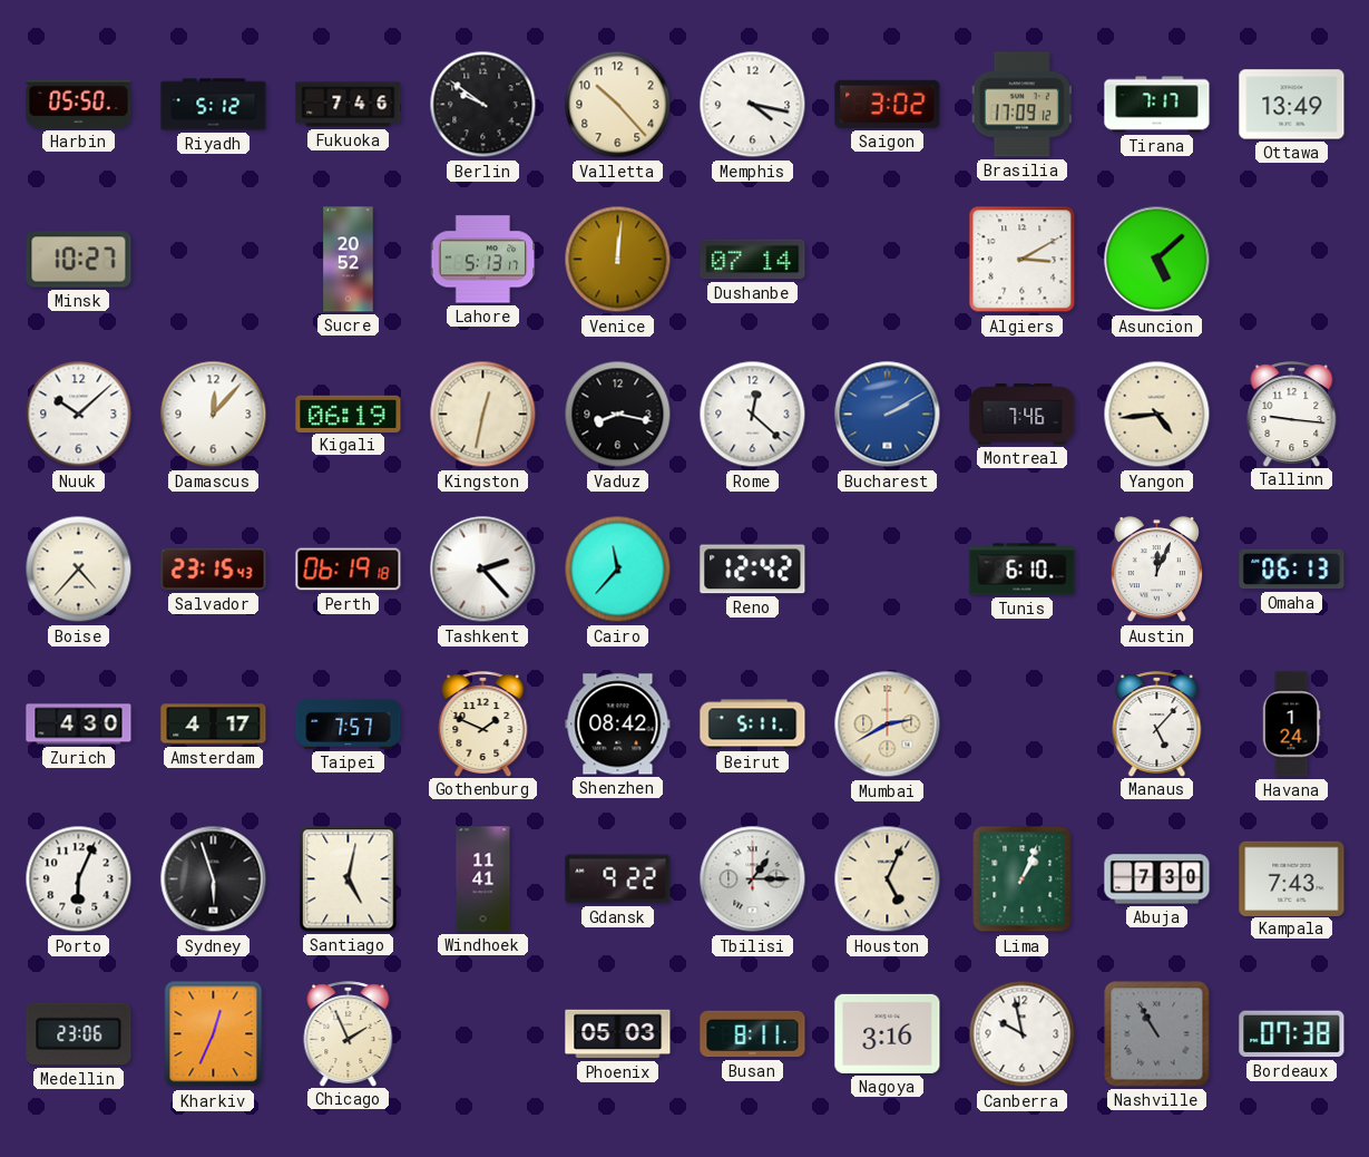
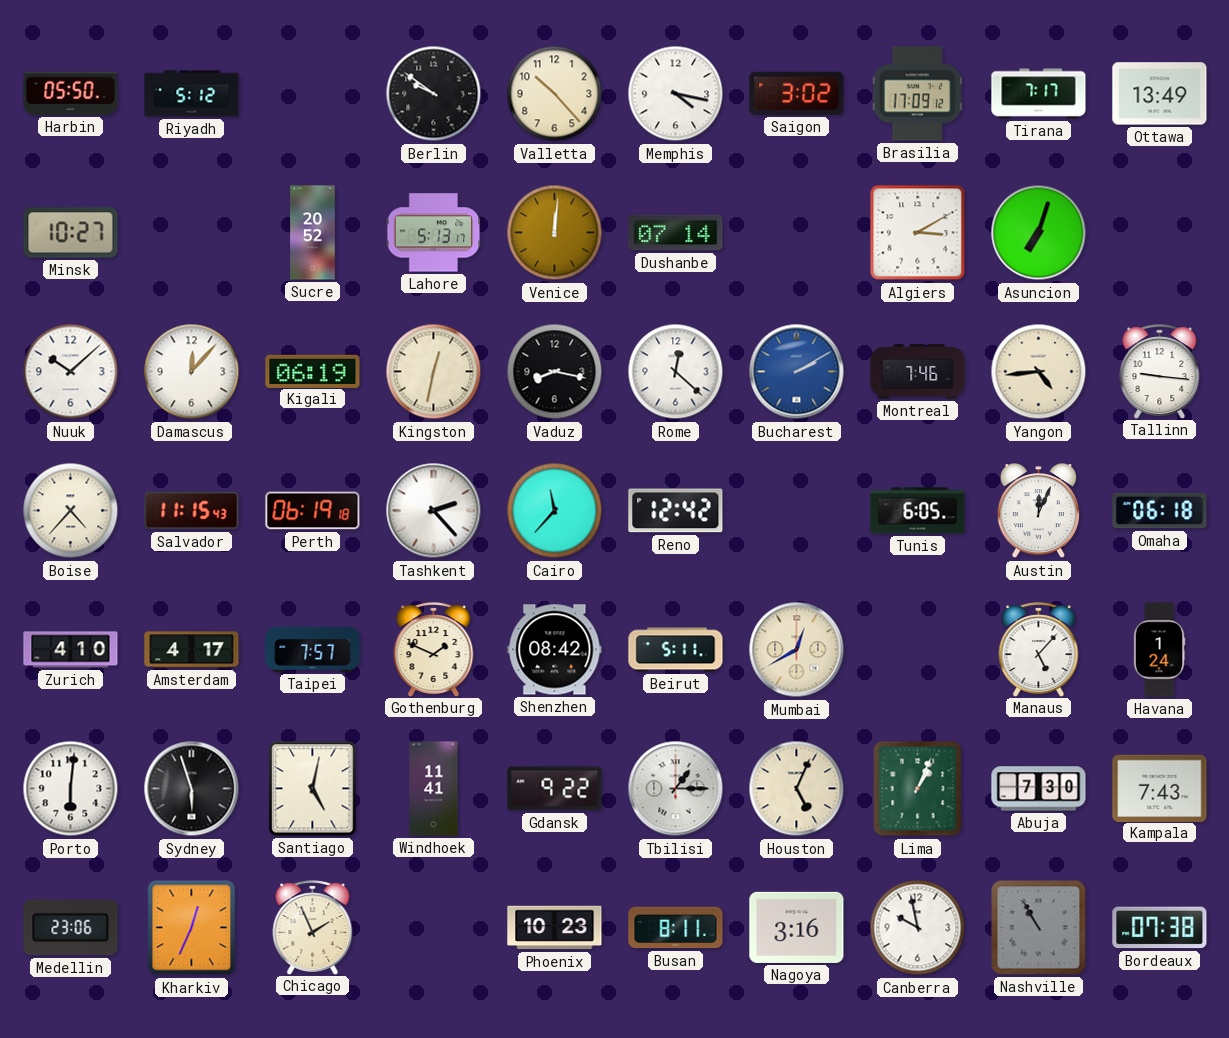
Fukuoka: 7:46 -> none
Asuncion: 5:08 -> 7:03
Salvador: 23:15 -> 11:15
Tunis: 6:10 -> 6:05
Omaha: 06:13 -> 06:18
Zurich: 4:30 -> 4:10
Mumbai: 2:40 -> 12:40
Porto: 6:04 -> 6:01
Phoenix: 05:03 -> 10:23
